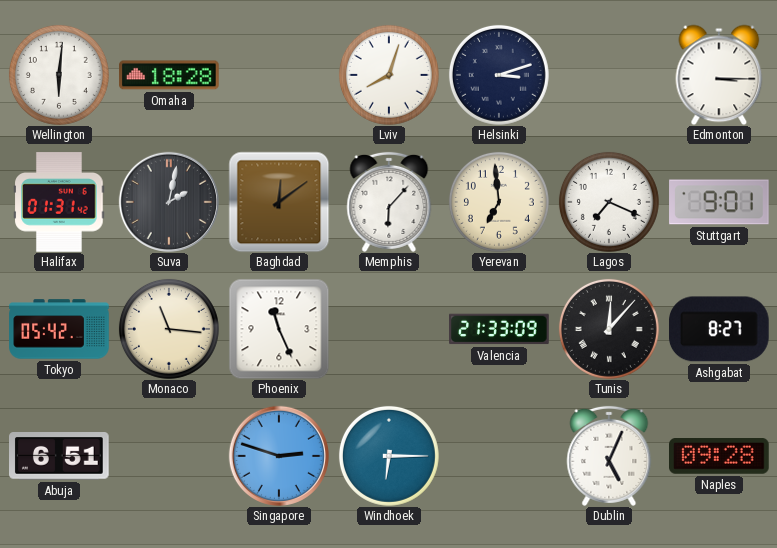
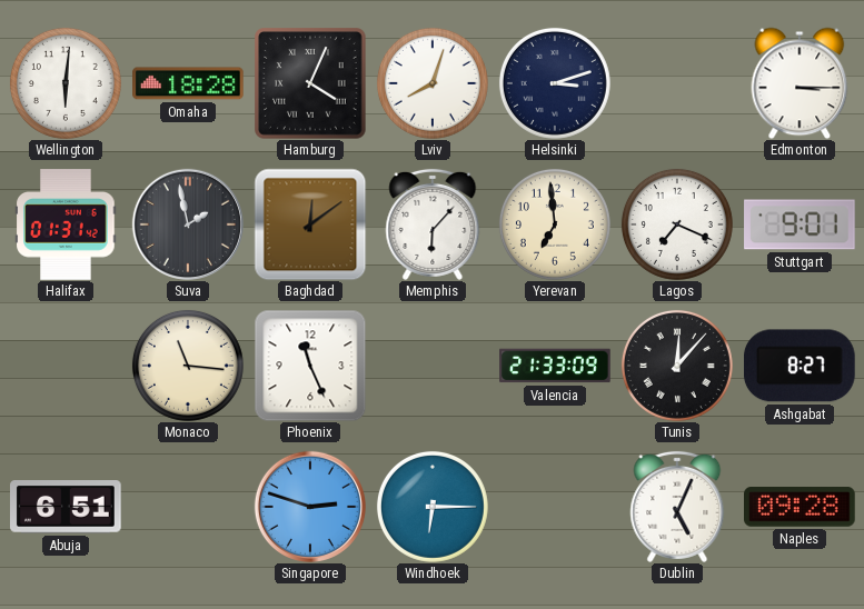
Hamburg: none -> 4:04
Suva: 2:02 -> 1:58
Tokyo: 05:42 -> none
